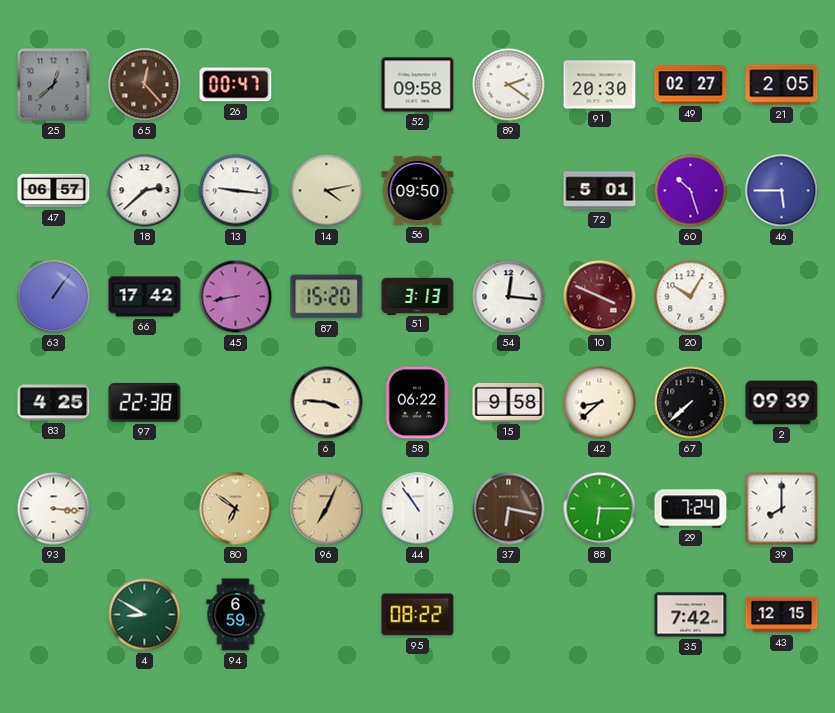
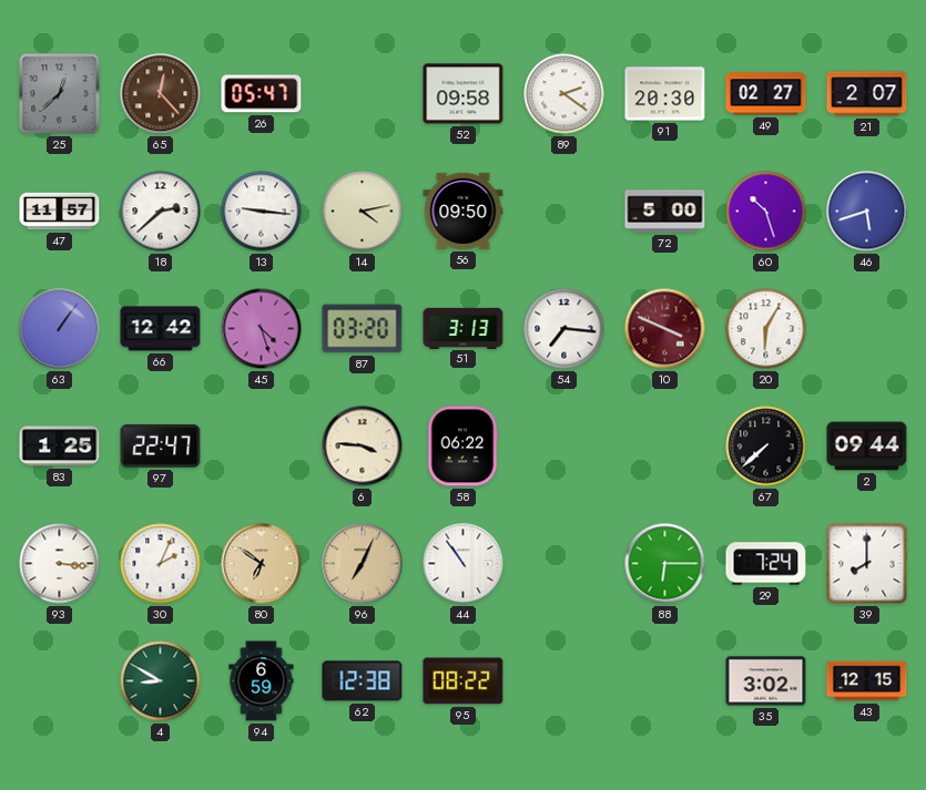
26: 00:47 -> 05:47
21: 2:05 -> 2:07
47: 06:57 -> 11:57
72: 5:01 -> 5:00
46: 5:45 -> 5:42
66: 17:42 -> 12:42
45: 8:43 -> 4:27
87: 15:20 -> 03:20
54: 12:16 -> 7:16
20: 10:05 -> 6:05
83: 4:25 -> 1:25
97: 22:38 -> 22:47
15: 9:58 -> none
42: 8:38 -> none
2: 09:39 -> 09:44
30: none -> 2:04
37: 6:17 -> none
62: none -> 12:38
35: 7:42 -> 3:02
